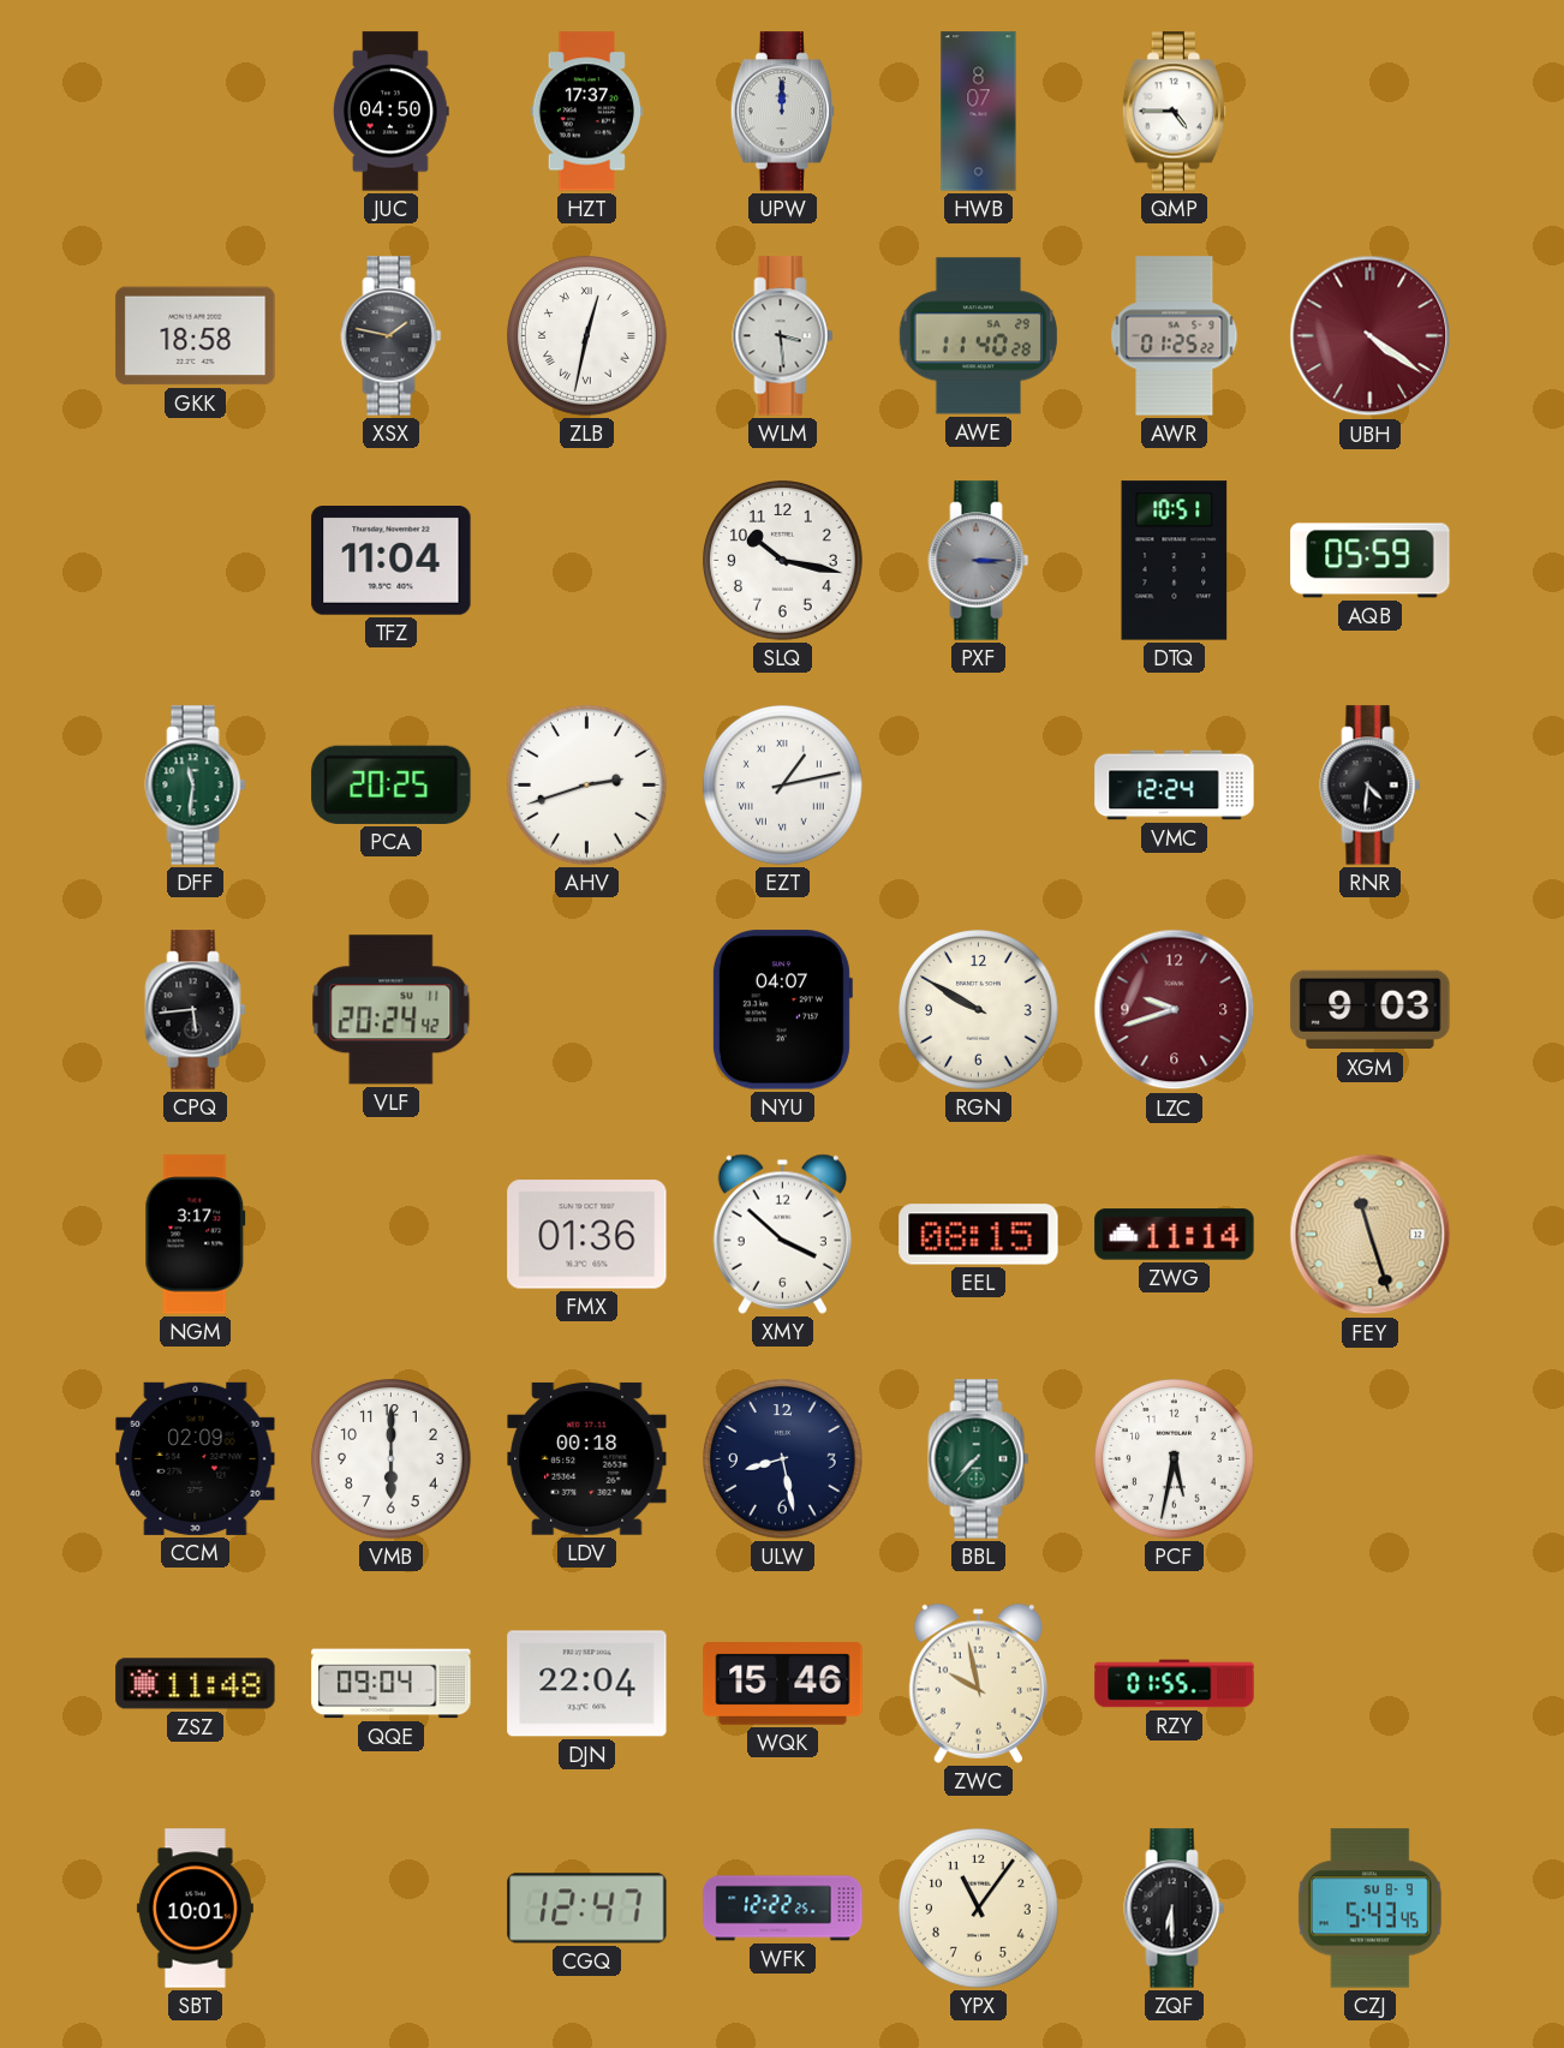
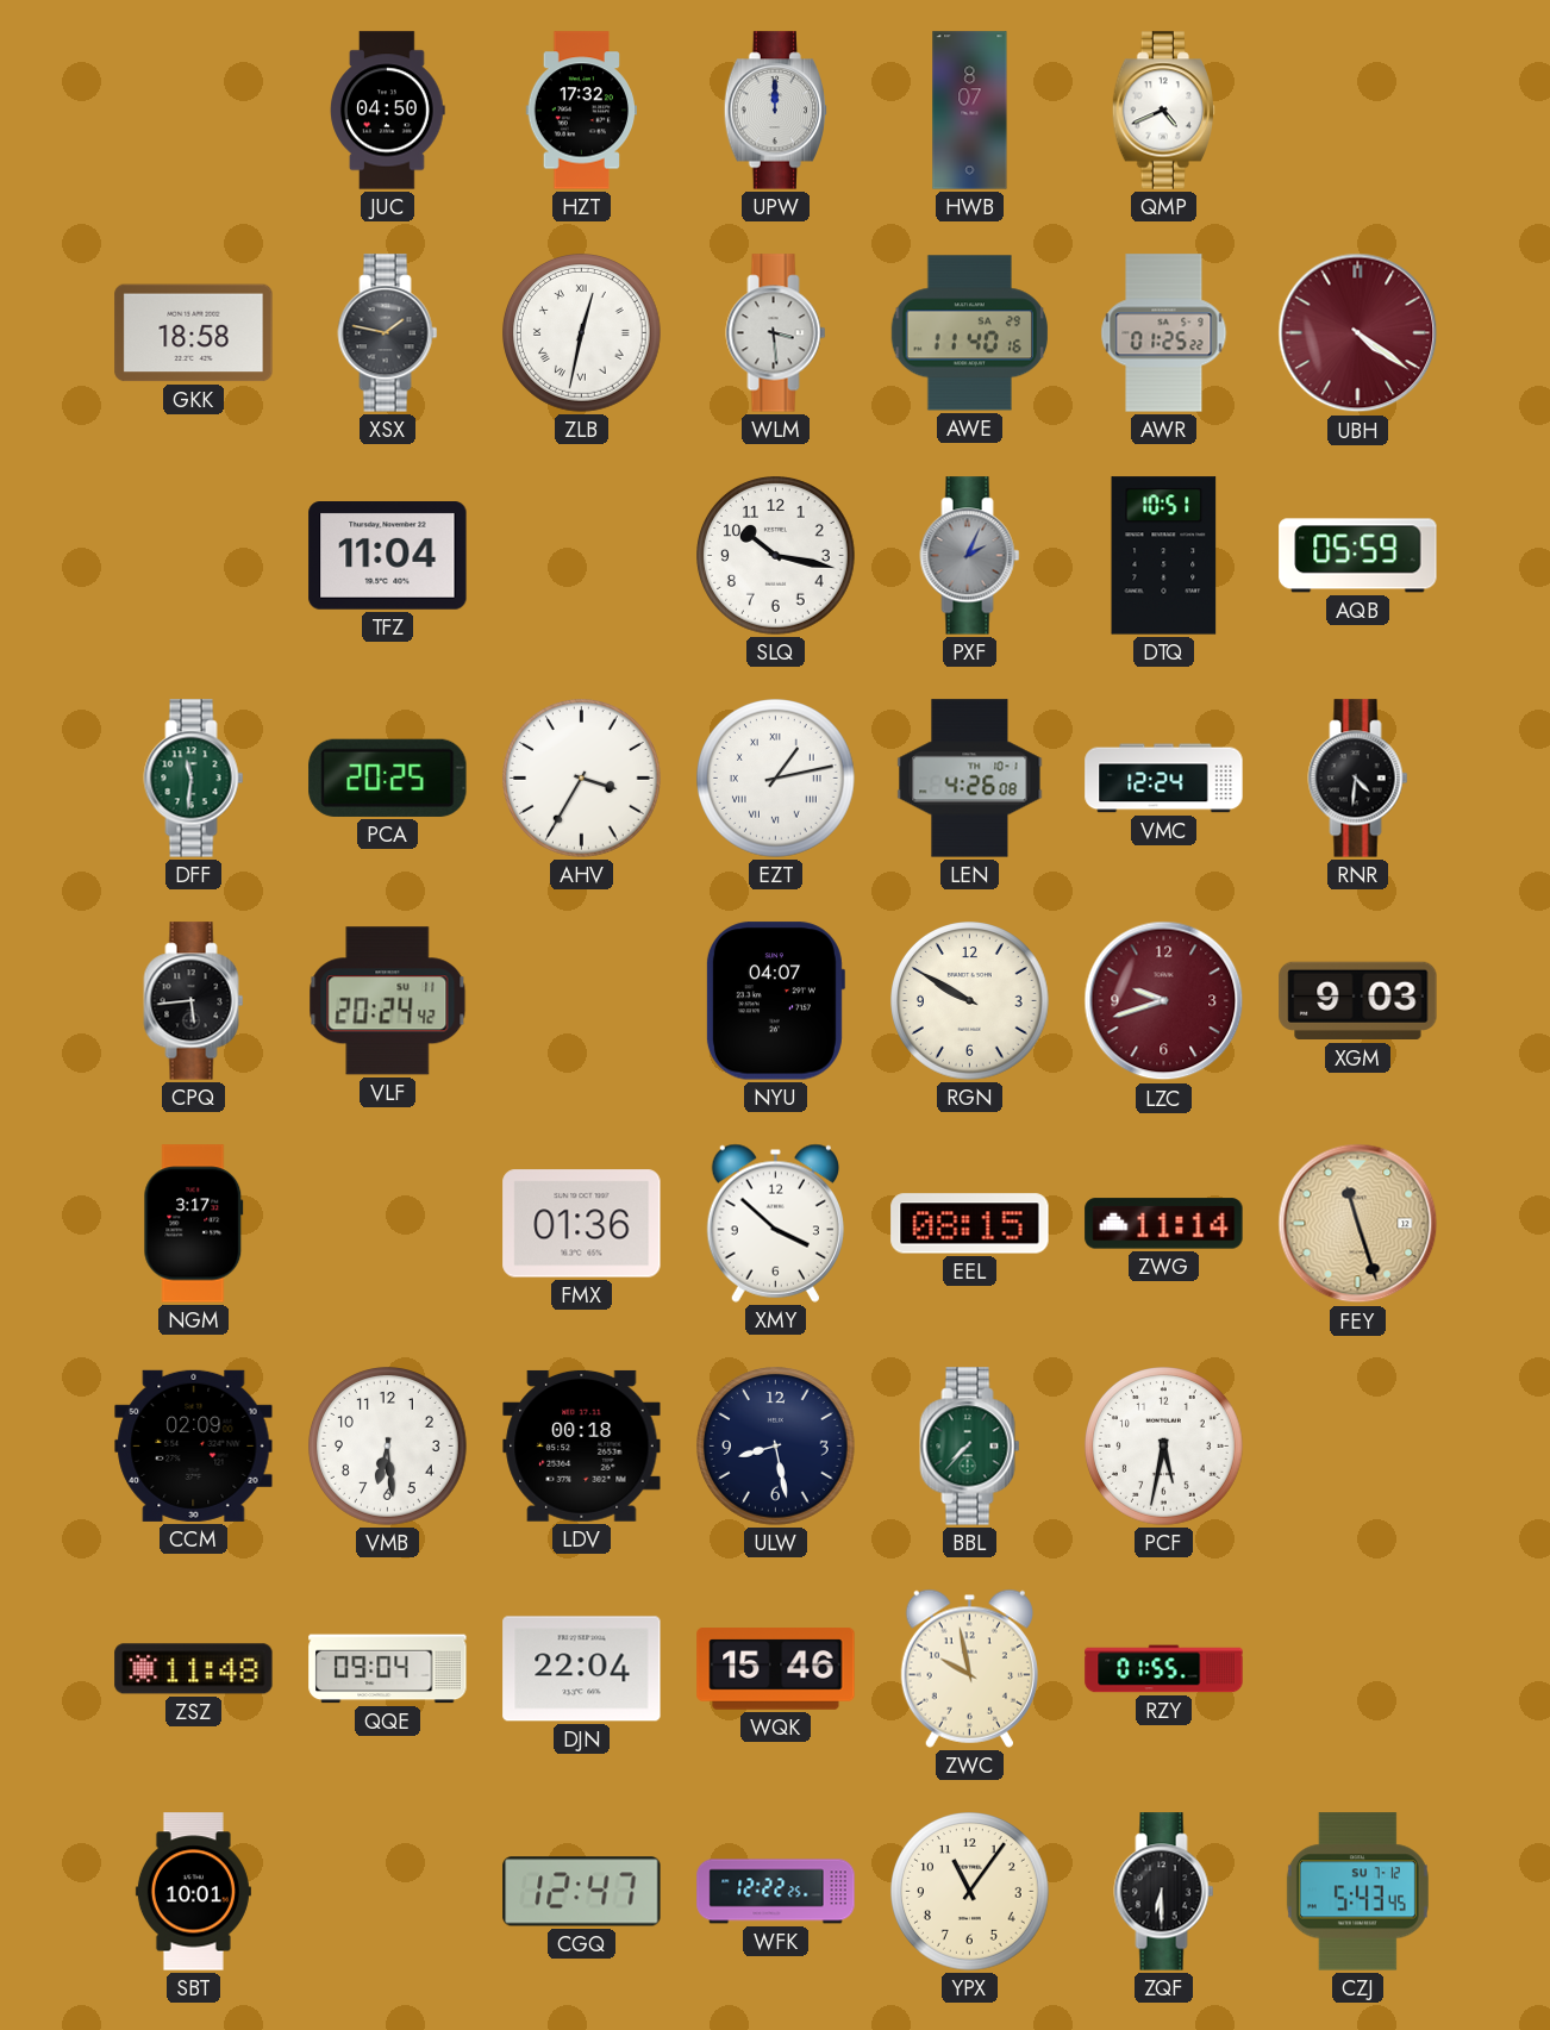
HZT: 17:37 -> 17:32
QMP: 4:45 -> 4:41
AWE: 11:40:28 -> 11:40:16
PXF: 3:15 -> 2:04
AHV: 2:42 -> 3:35
LEN: none -> 4:26
VMB: 6:00 -> 6:29
CZJ date: SU 8-9 -> SU 7-12
